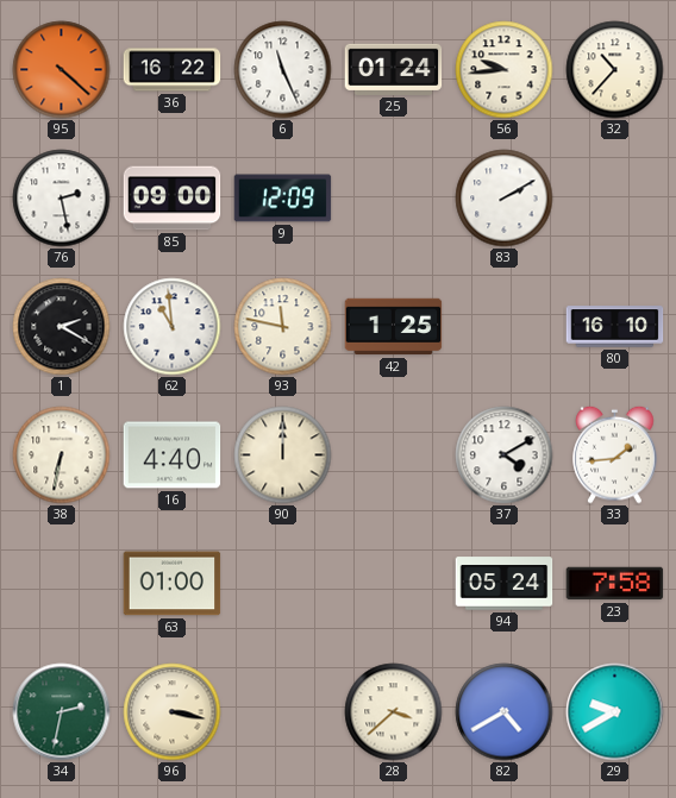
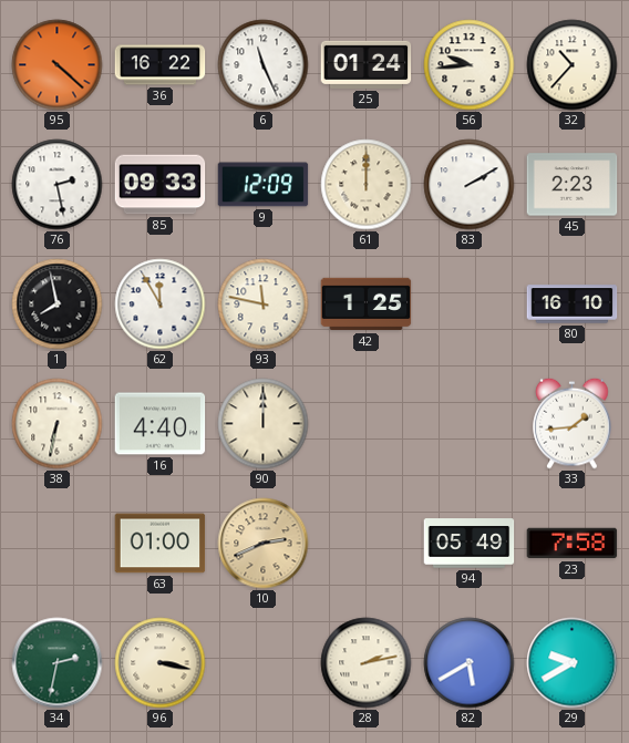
85: 09:00 -> 09:33
61: none -> 12:00
45: none -> 2:23
1: 2:20 -> 7:58
62: 10:59 -> 11:55
37: 4:10 -> none
10: none -> 2:41
94: 05:24 -> 05:49
28: 3:38 -> 2:13
82: 4:40 -> 5:40
